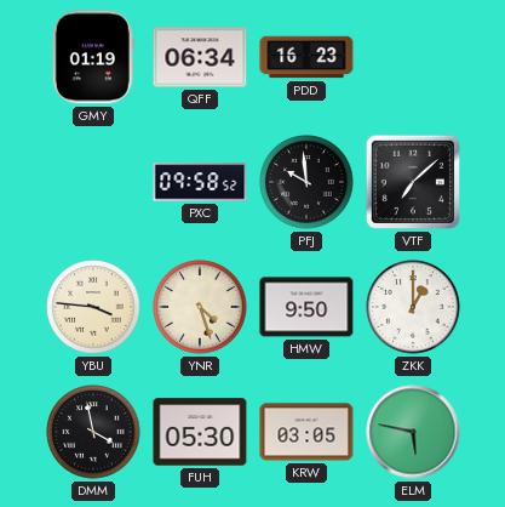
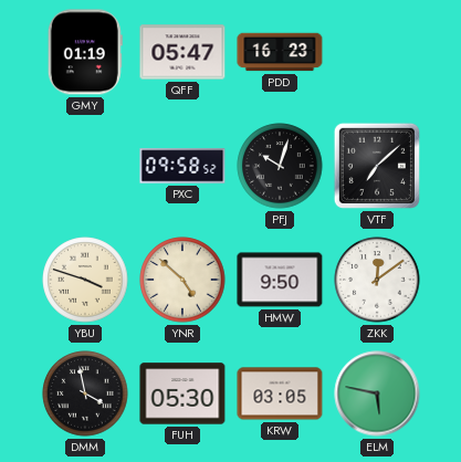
QFF: 06:34 -> 05:47
PFJ: 9:59 -> 10:03
YBU: 3:46 -> 3:48
YNR: 4:27 -> 4:52
ZKK: 1:00 -> 12:09
